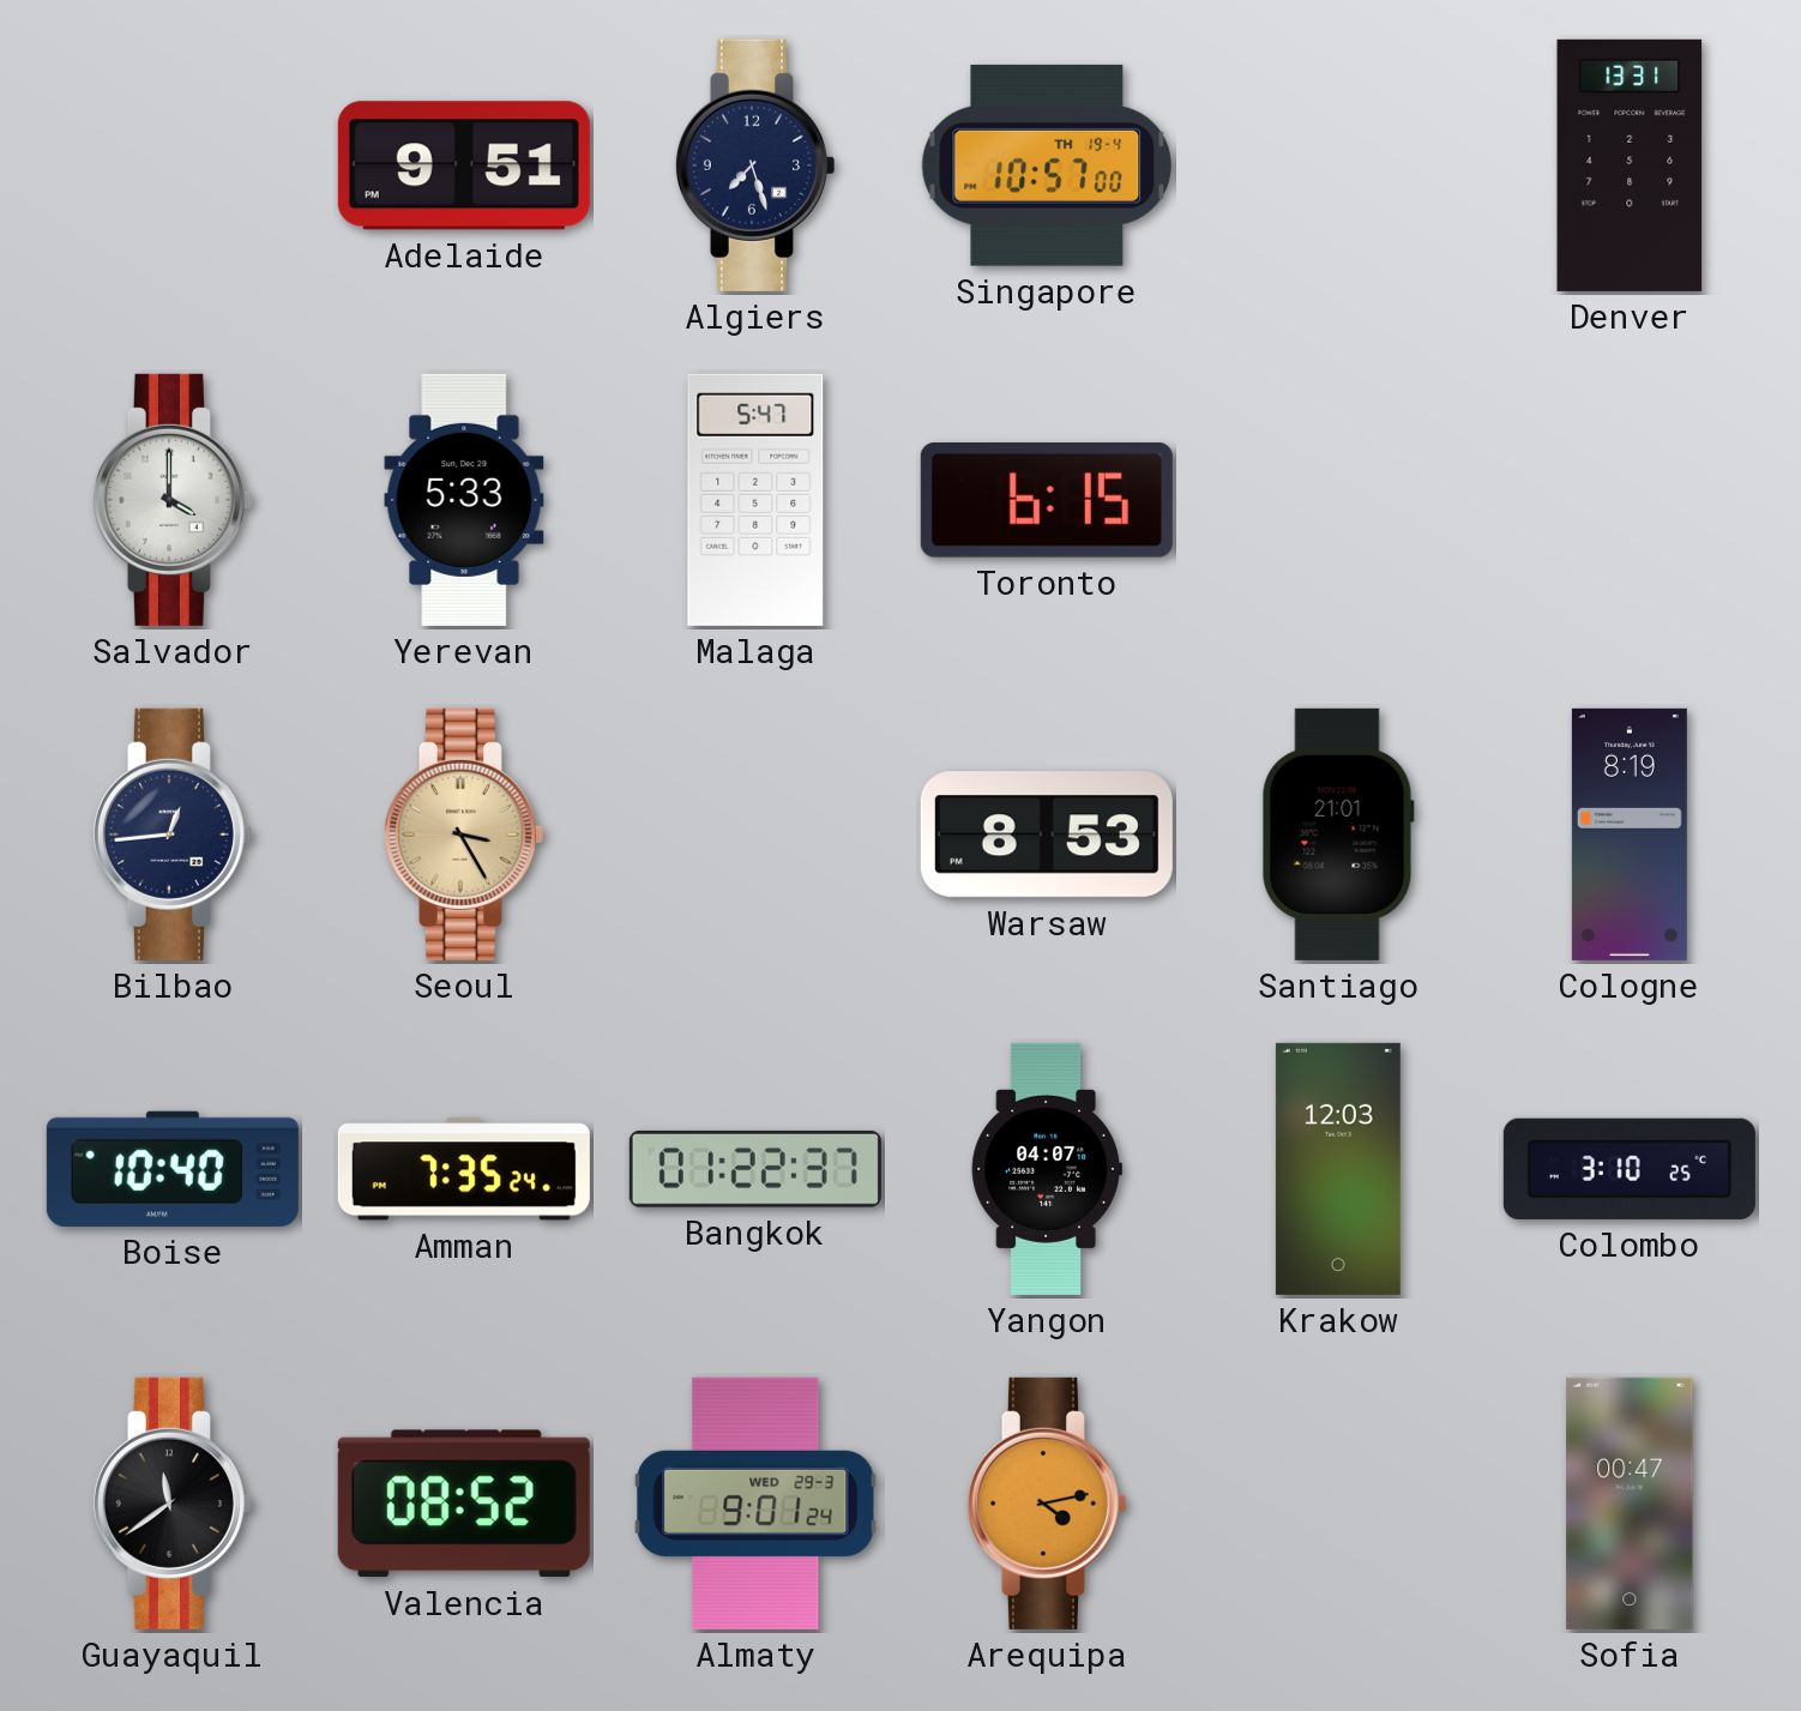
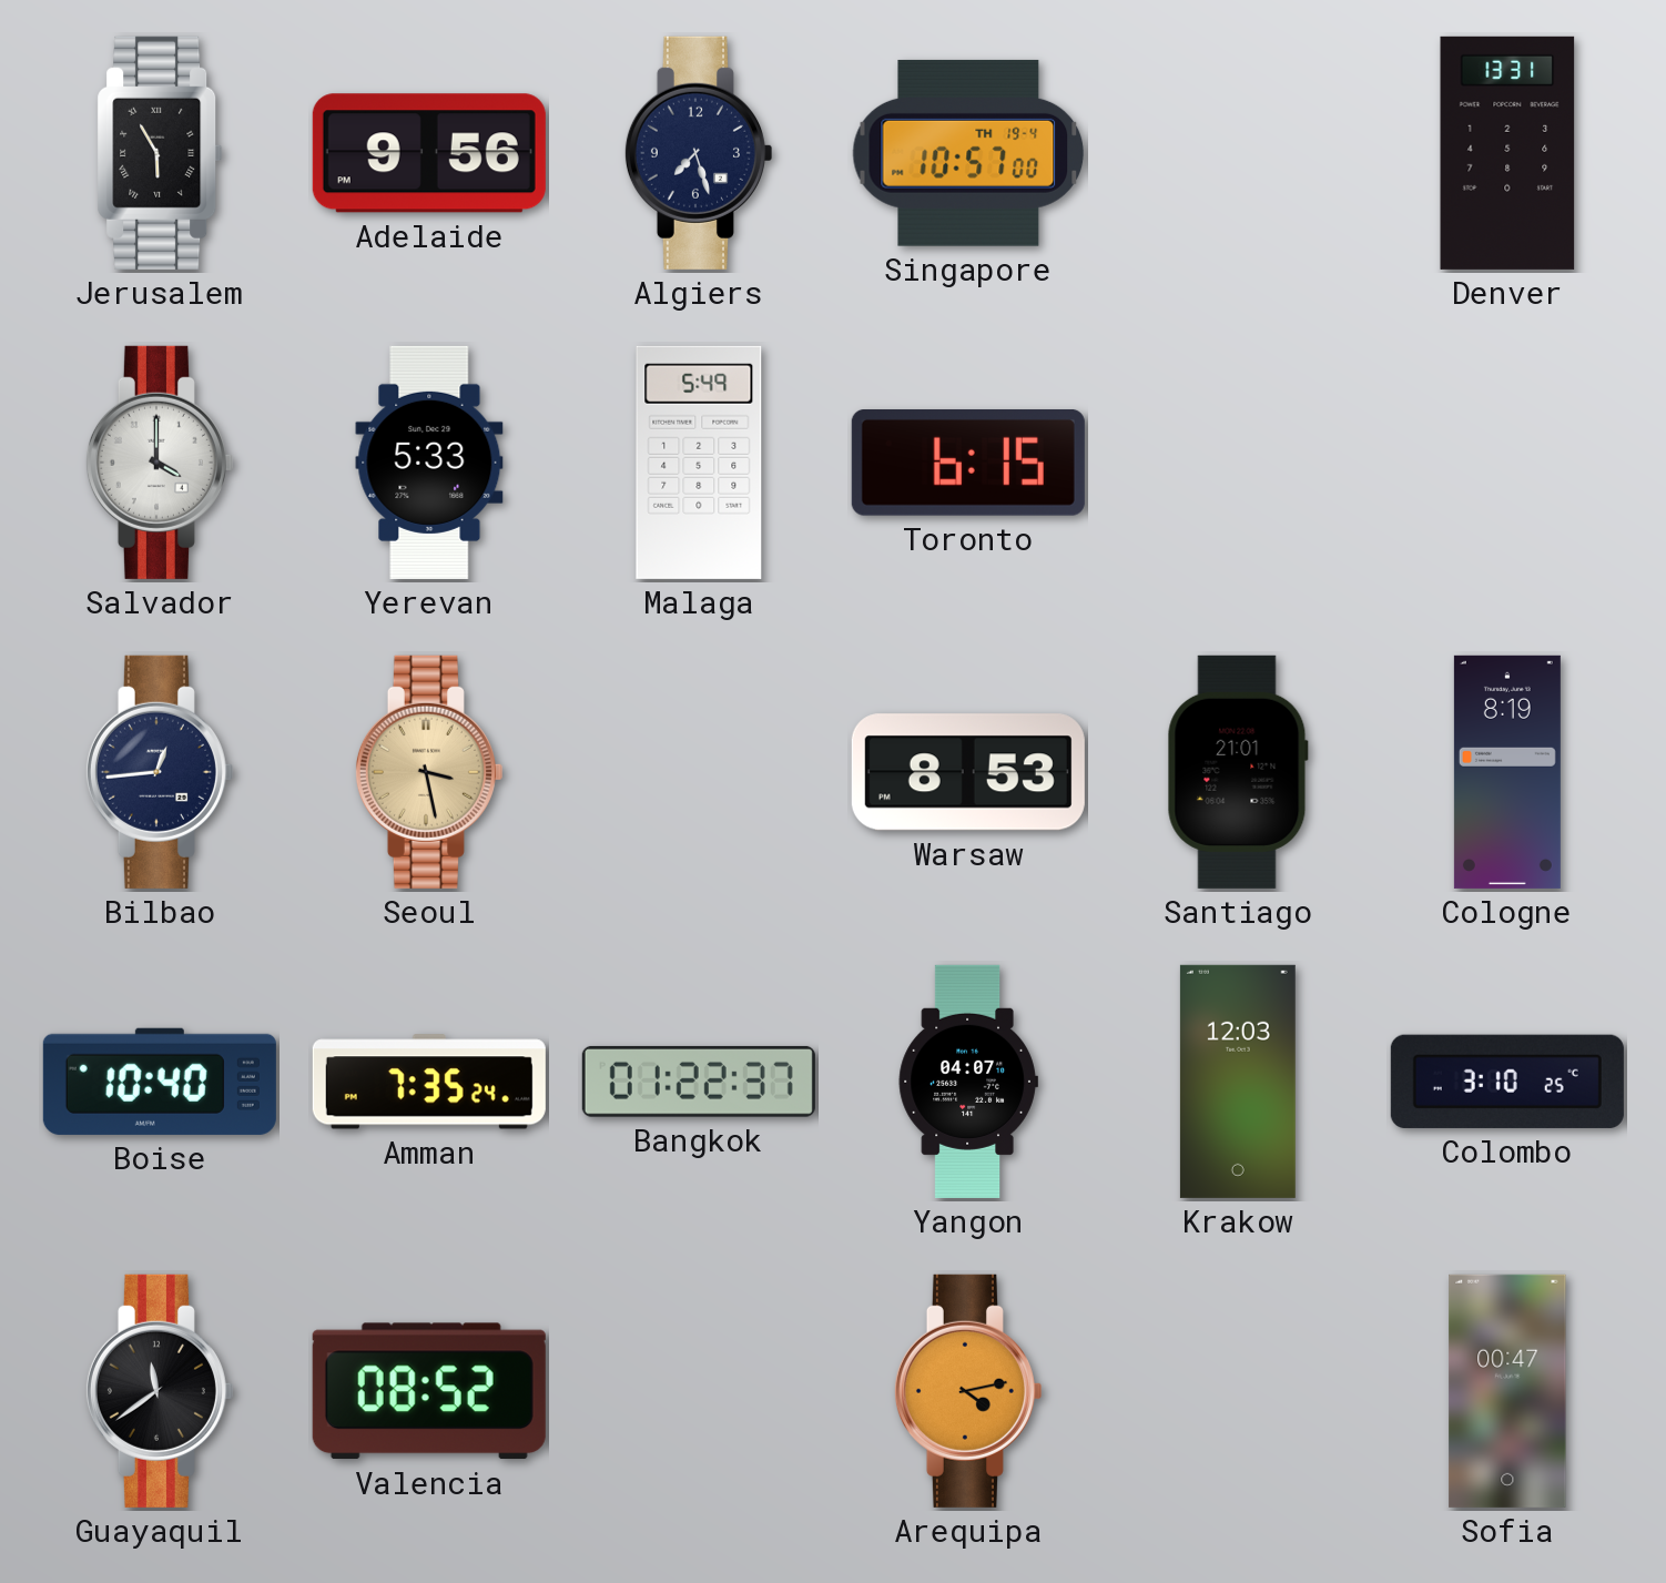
Jerusalem: none -> 5:55
Adelaide: 9:51 -> 9:56
Malaga: 5:47 -> 5:49
Seoul: 3:25 -> 3:28
Almaty: 9:01 -> none
